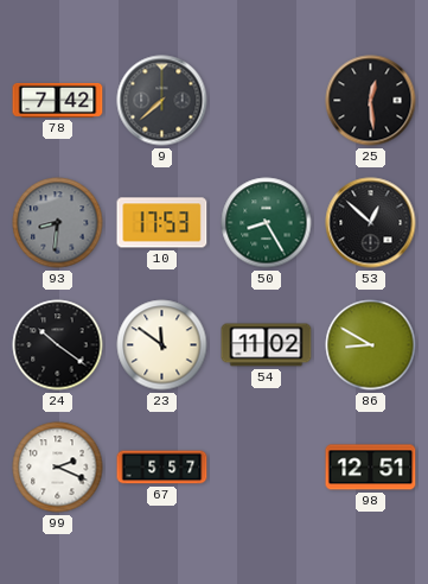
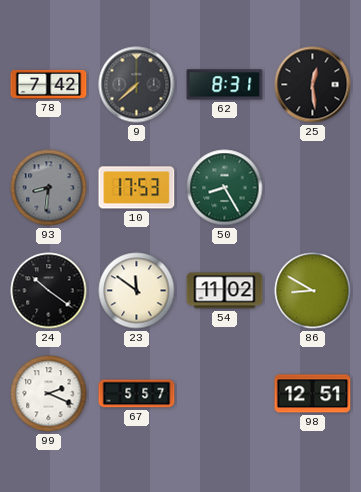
62: none -> 8:31
53: 12:52 -> none
